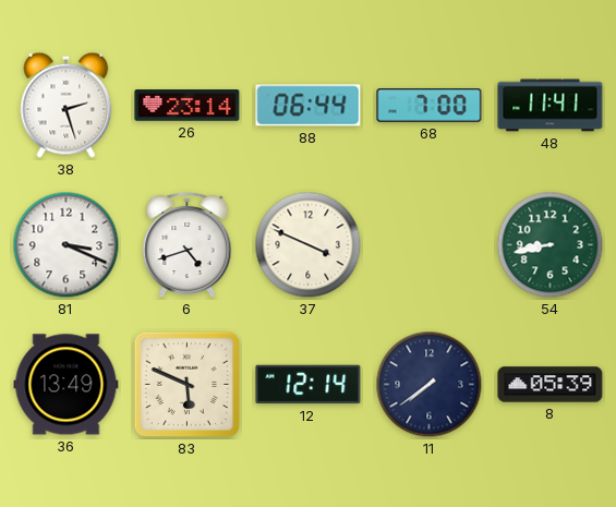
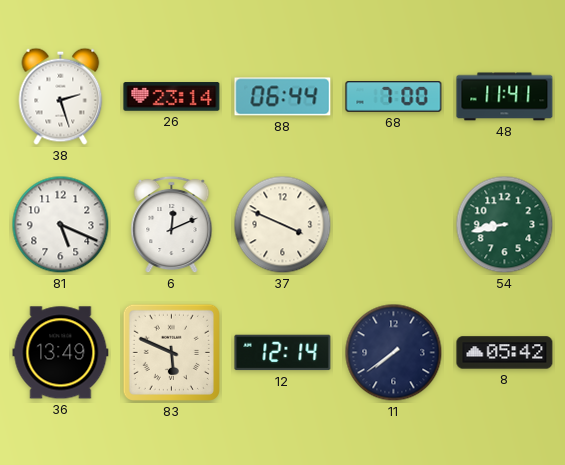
81: 3:19 -> 5:19
6: 4:42 -> 12:11
8: 05:39 -> 05:42
